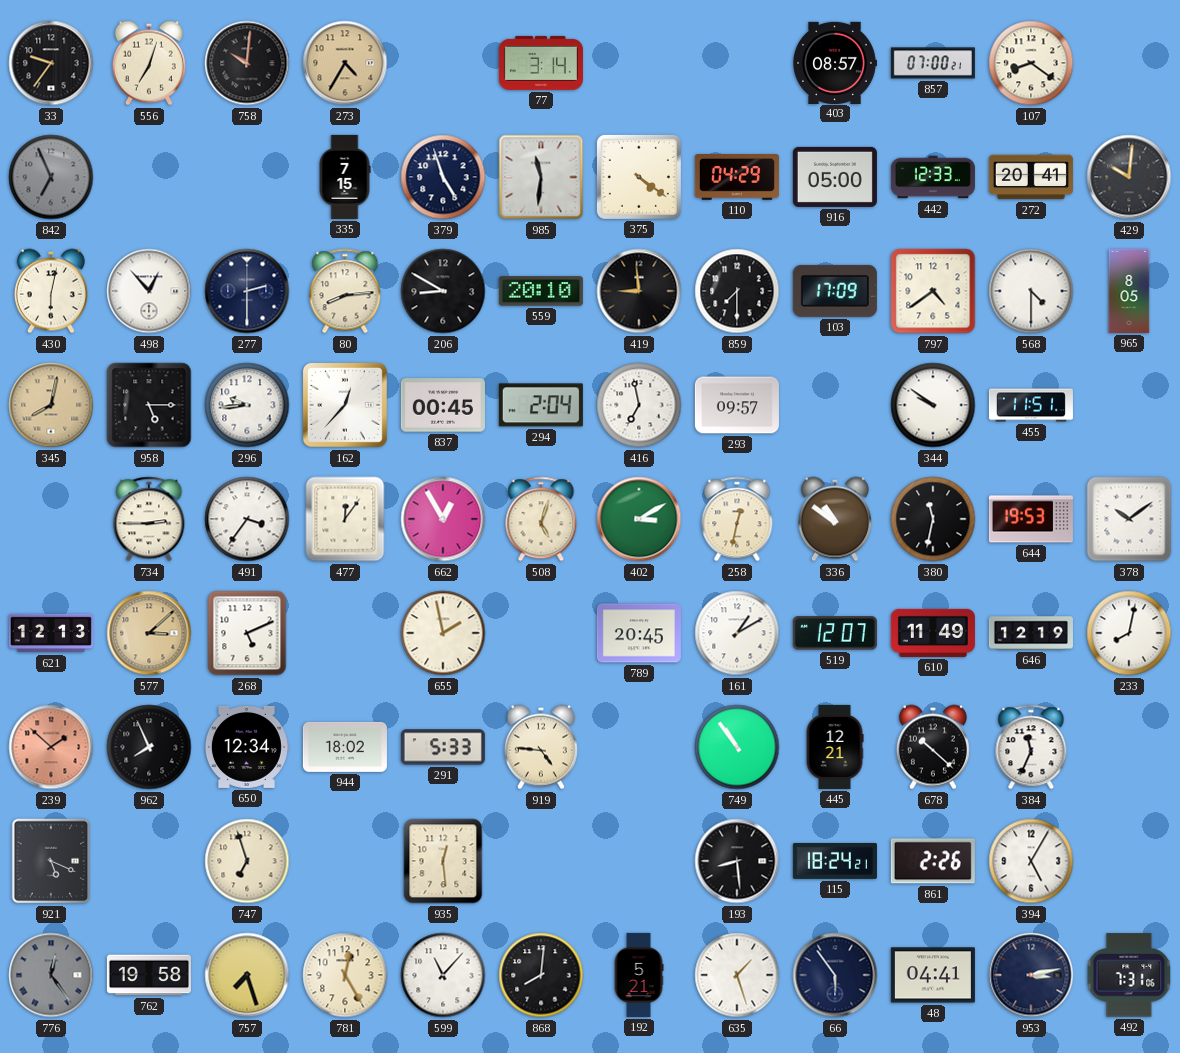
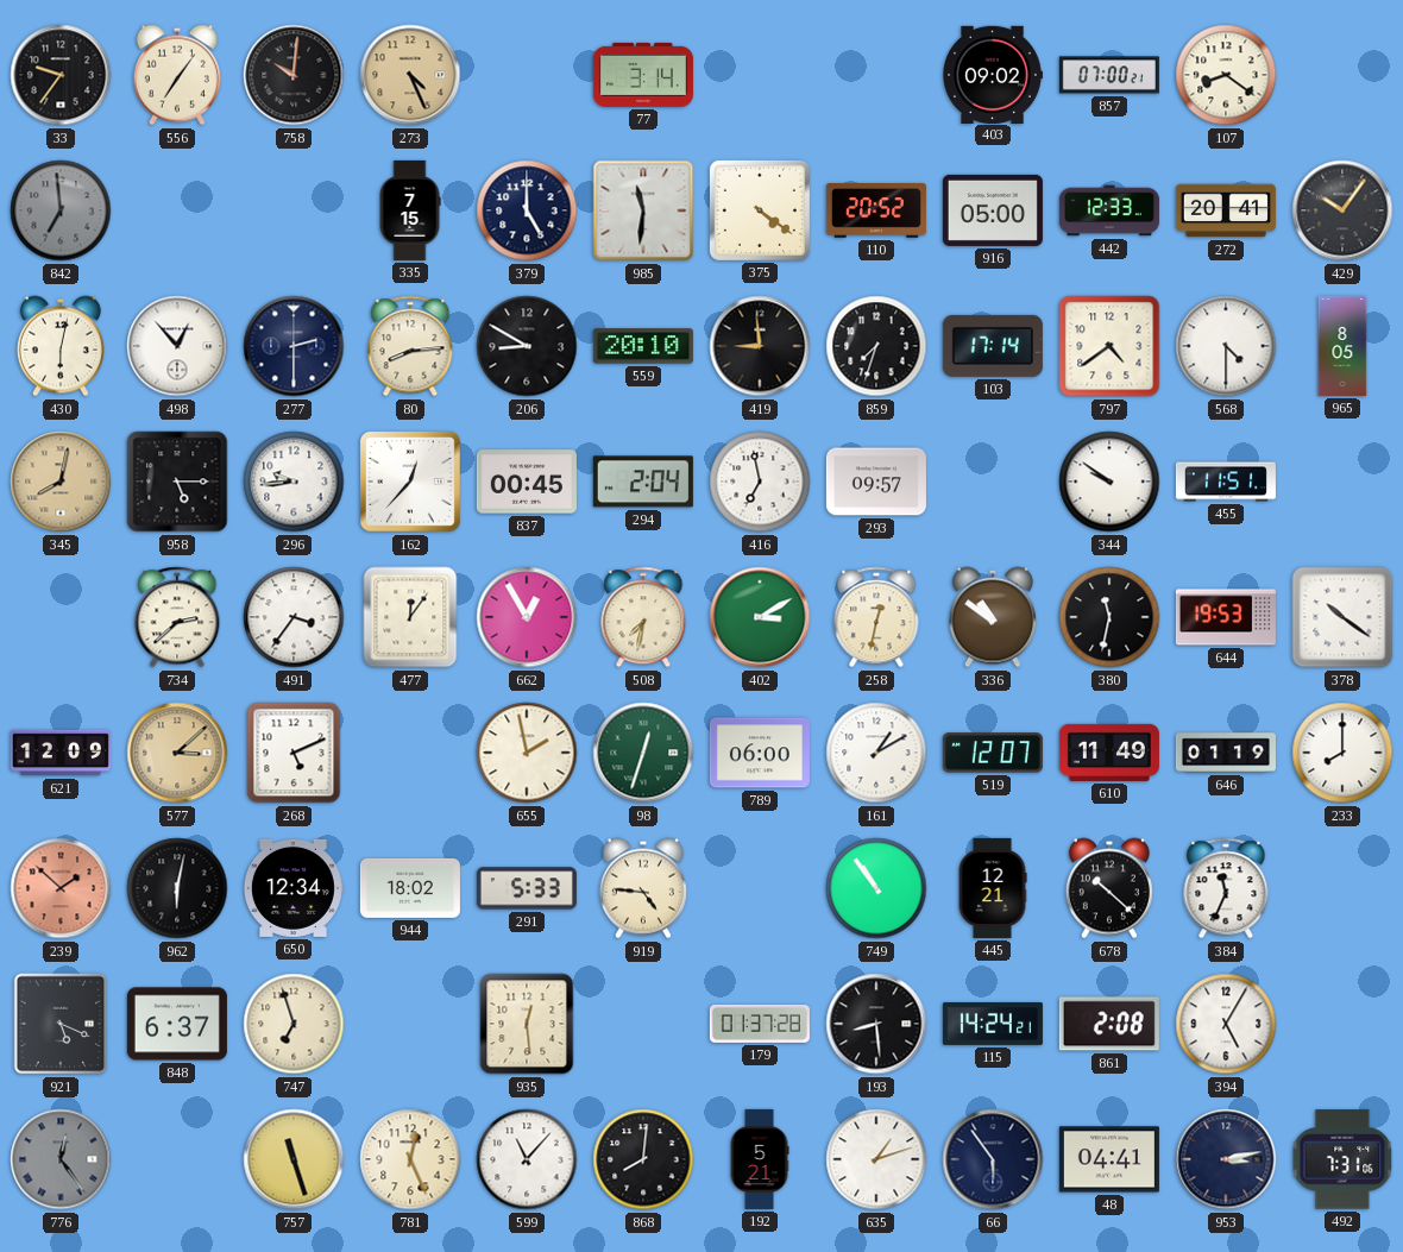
556: 7:03 -> 7:06
273: 4:35 -> 4:26
403: 08:57 -> 09:02
842: 6:56 -> 6:59
379: 4:57 -> 5:00
110: 04:29 -> 20:52
429: 10:01 -> 10:06
859: 7:30 -> 7:33
103: 17:09 -> 17:14
734: 2:45 -> 2:38
508: 5:03 -> 7:32
378: 10:09 -> 10:21
621: 12:13 -> 12:09
98: none -> 12:33
789: 20:45 -> 06:00
646: 12:19 -> 01:19
233: 8:02 -> 8:00
962: 7:56 -> 6:02
848: none -> 6:37
179: none -> 01:37
115: 18:24 -> 14:24
861: 2:26 -> 2:08
762: 19:58 -> none
757: 7:27 -> 11:27
781: 12:25 -> 12:26
635: 1:27 -> 1:12
